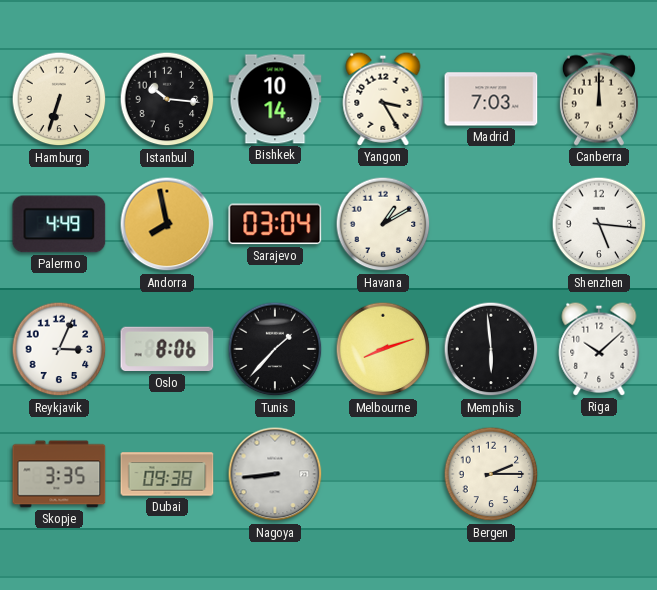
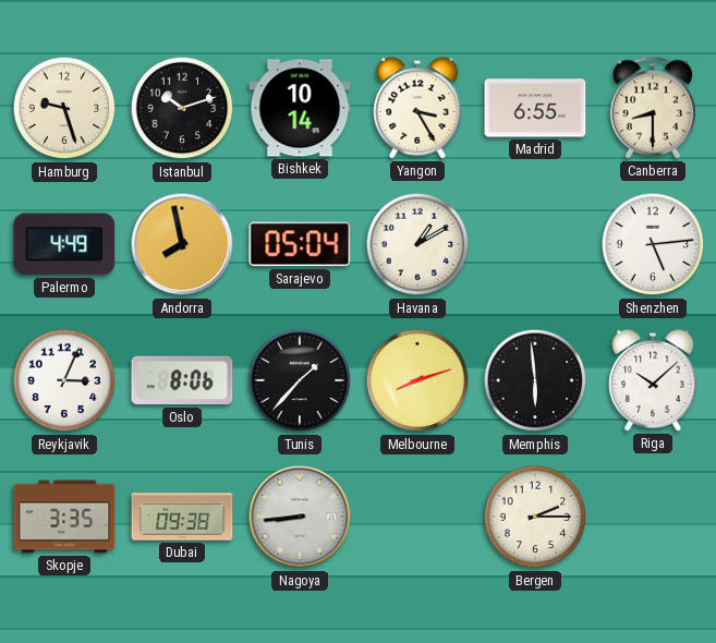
Hamburg: 6:33 -> 9:27
Istanbul: 10:16 -> 10:12
Madrid: 7:03 -> 6:55
Canberra: 12:00 -> 8:30
Sarajevo: 03:04 -> 05:04
Shenzhen: 5:16 -> 5:14
